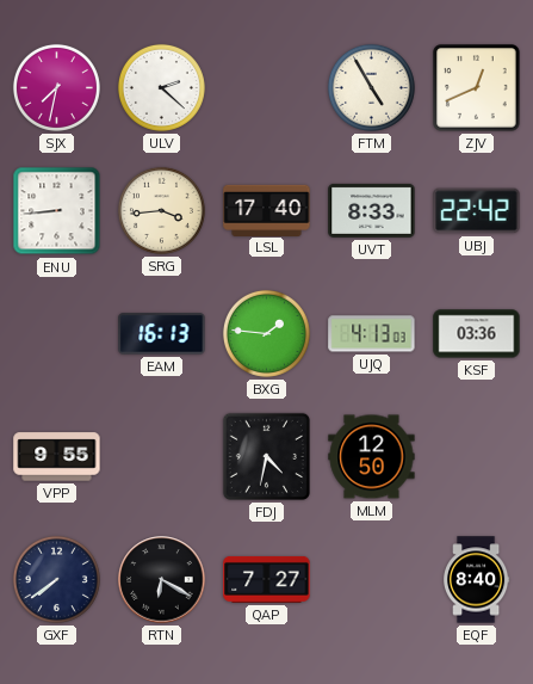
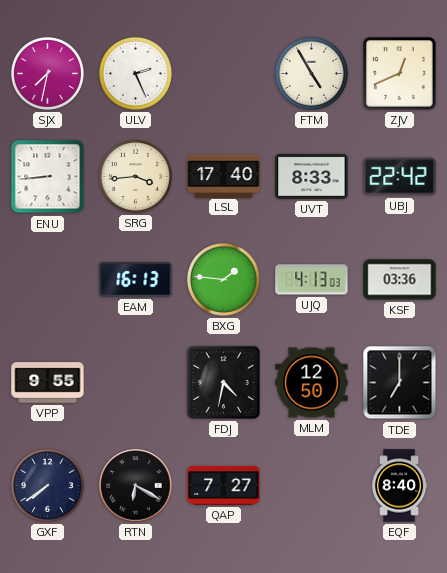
ULV: 2:22 -> 2:26
TDE: none -> 7:00
